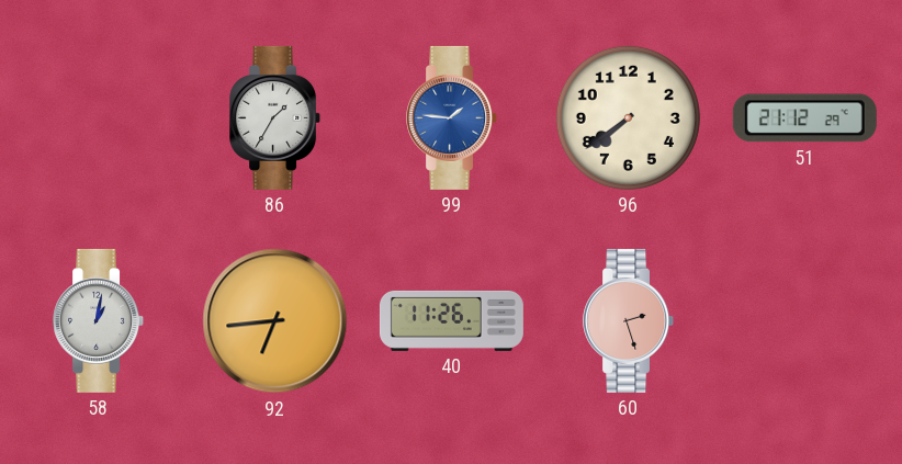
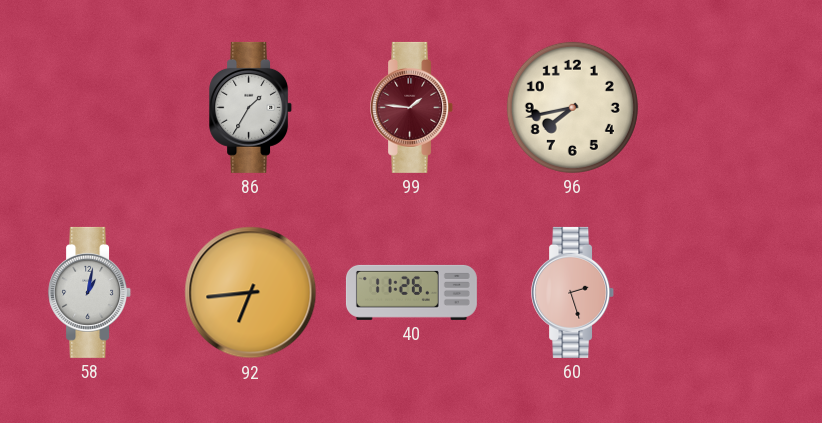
99 dial: blue -> burgundy
96: 7:39 -> 7:43
51: 21:12 -> none
